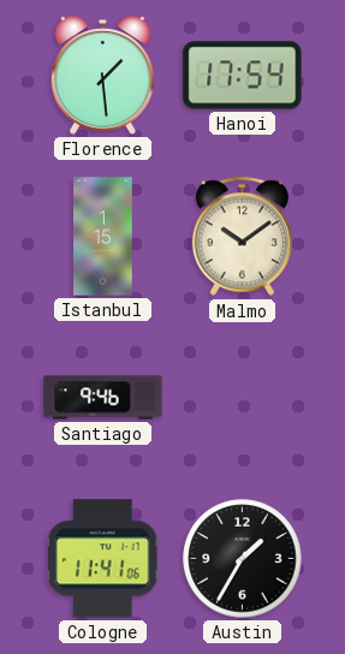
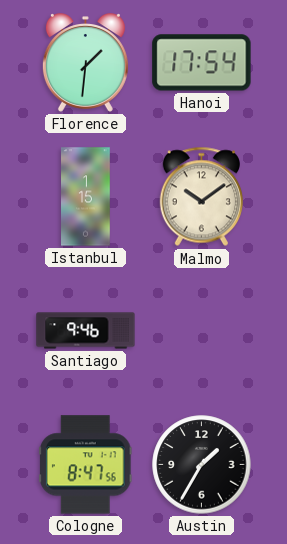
Florence: 1:29 -> 1:31
Cologne: 11:41 -> 8:47
